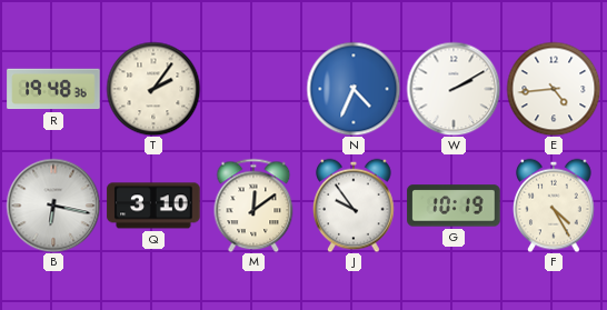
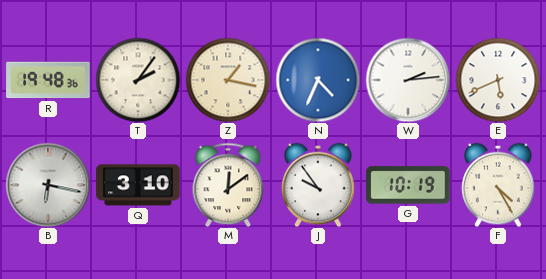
Z: none -> 1:17
W: 2:10 -> 2:14
E: 4:44 -> 5:41
